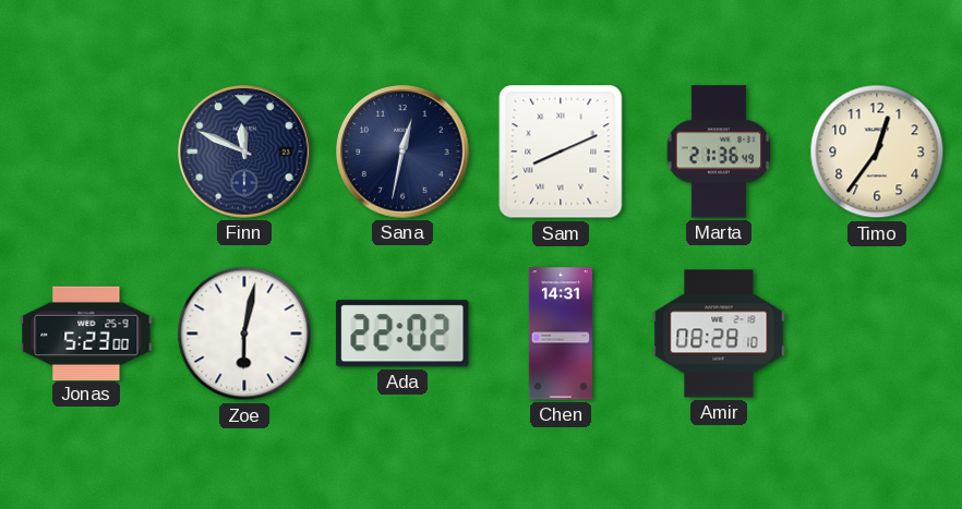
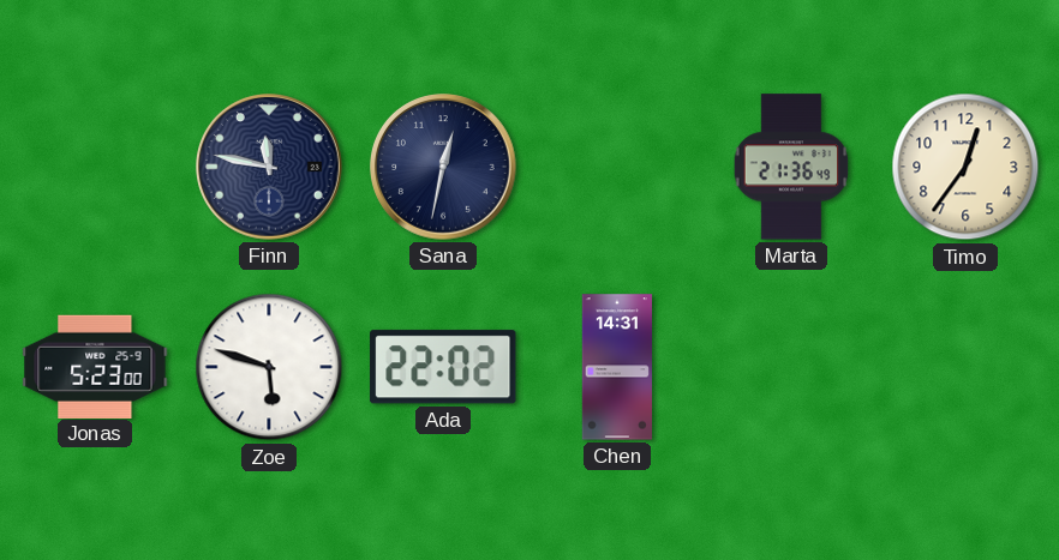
Finn: 11:49 -> 11:47
Sam: 8:11 -> none
Zoe: 6:02 -> 5:48
Amir: 08:28 -> none
